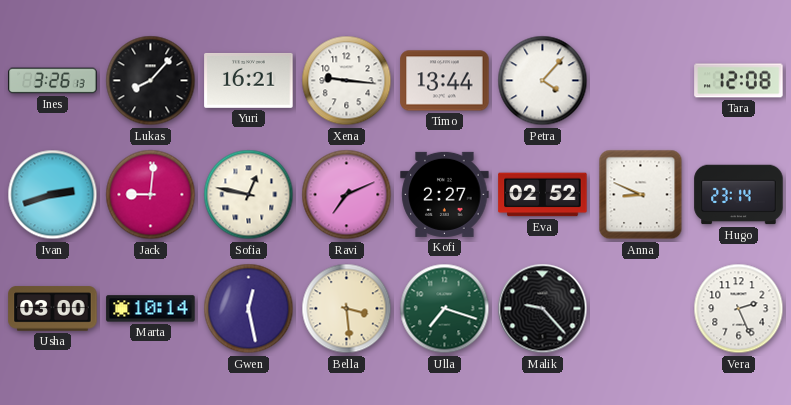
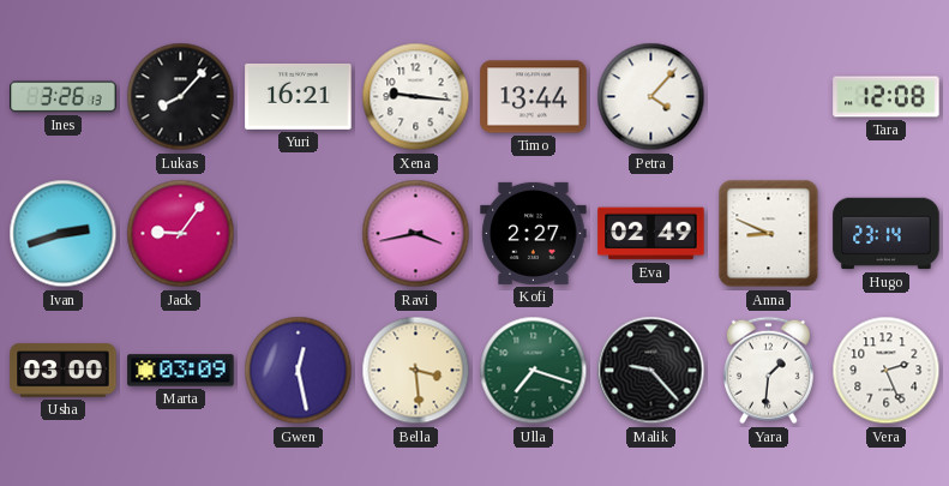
Jack: 9:01 -> 9:06
Sofia: 12:47 -> none
Ravi: 7:11 -> 3:43
Eva: 02:52 -> 02:49
Marta: 10:14 -> 03:09
Yara: none -> 1:31
